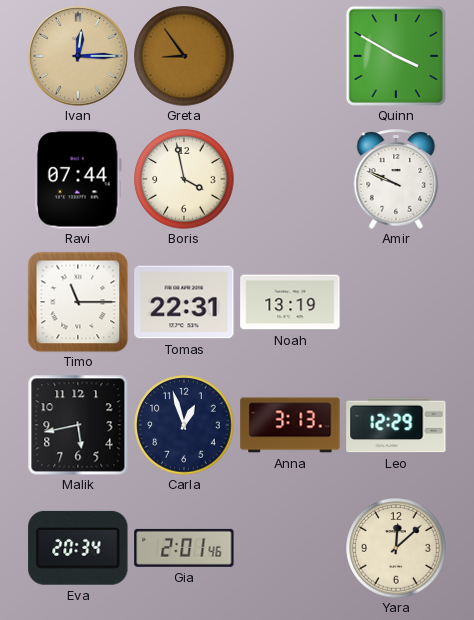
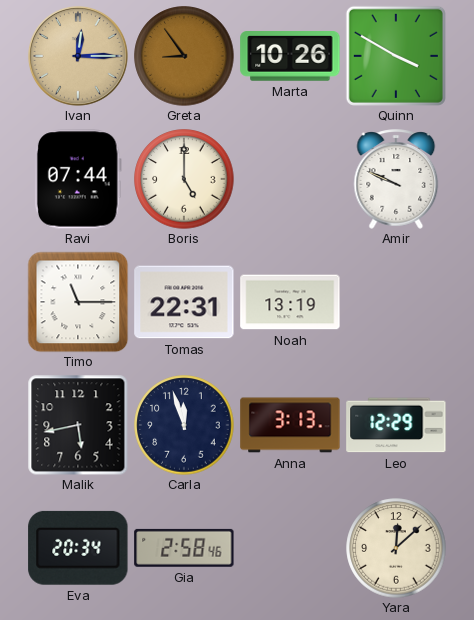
Marta: none -> 10:26
Boris: 3:58 -> 5:00
Carla: 12:57 -> 11:57
Gia: 2:01 -> 2:58
